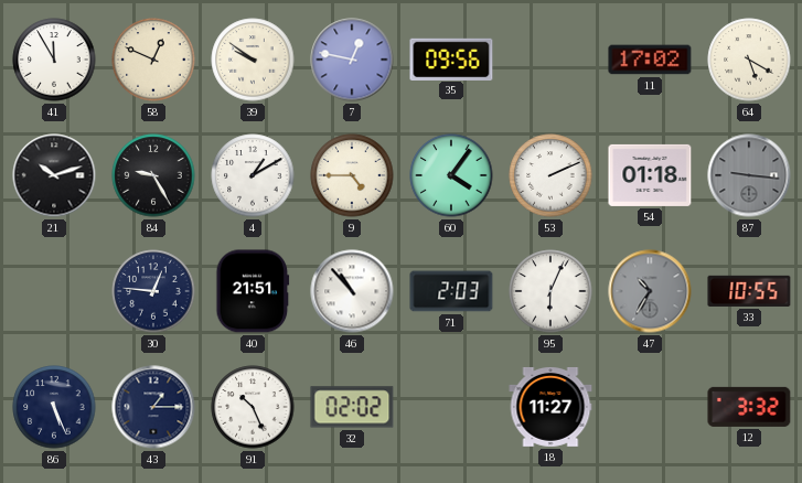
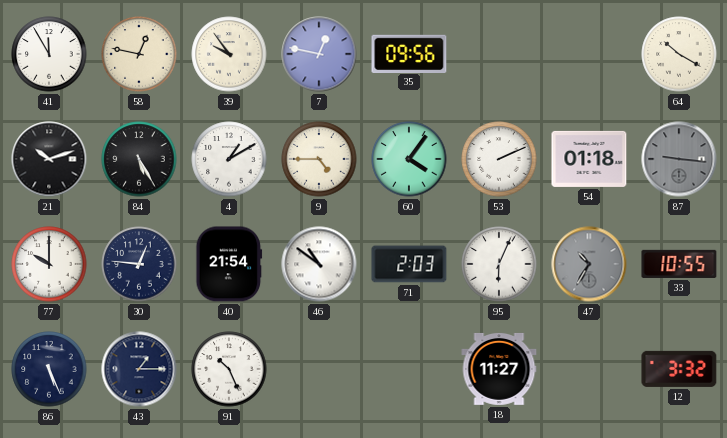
58: 12:49 -> 12:47
39: 9:51 -> 9:54
11: 17:02 -> none
64: 5:20 -> 10:20
84: 9:25 -> 5:25
77: none -> 10:00
40: 21:51 -> 21:54
46: 10:53 -> 10:51
32: 02:02 -> none
